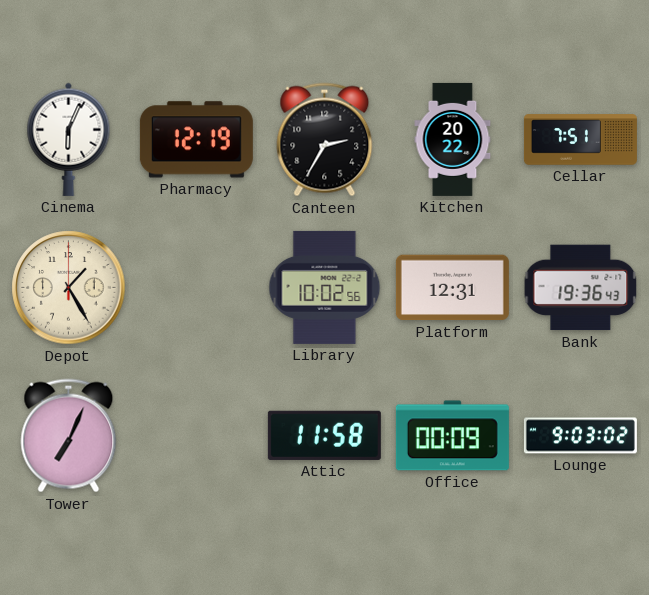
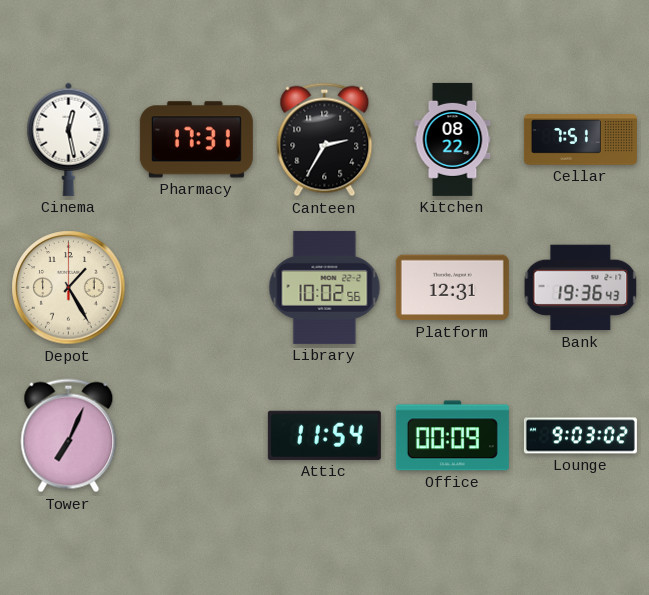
Cinema: 6:04 -> 12:28
Pharmacy: 12:19 -> 17:31
Kitchen: 20:22 -> 08:22
Attic: 11:58 -> 11:54
